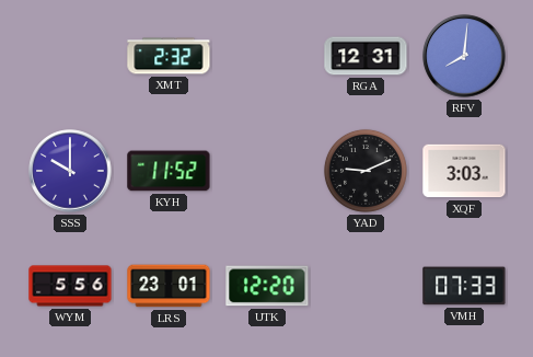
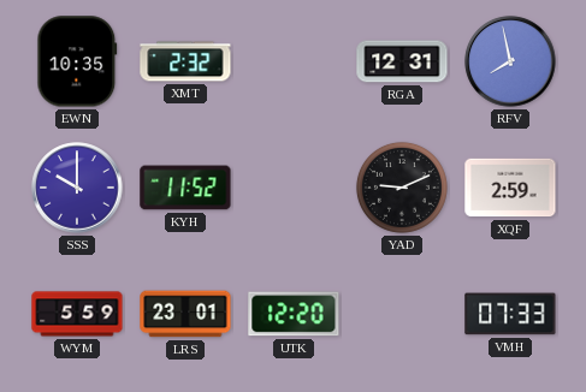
EWN: none -> 10:35
RFV: 8:01 -> 7:58
XQF: 3:03 -> 2:59
WYM: 5:56 -> 5:59
